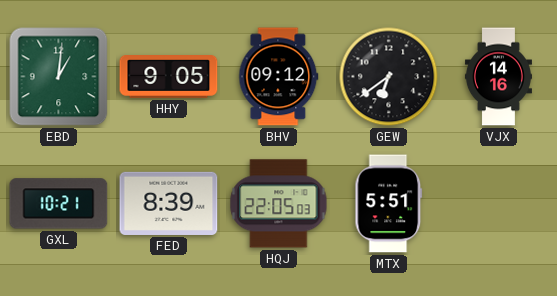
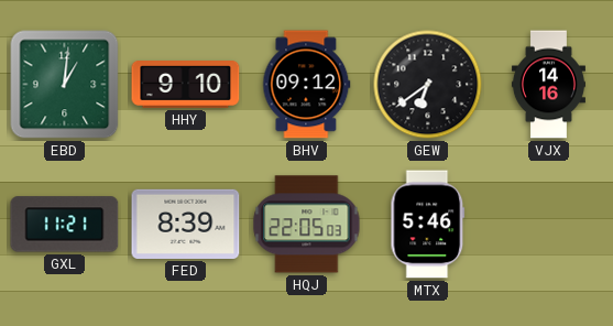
HHY: 9:05 -> 9:10
GXL: 10:21 -> 11:21
MTX: 5:51 -> 5:46
